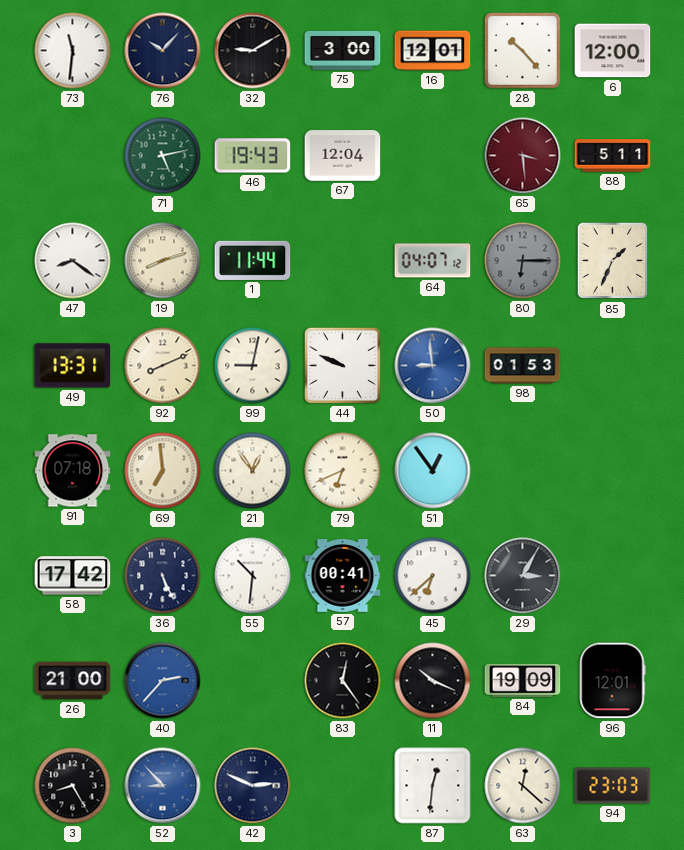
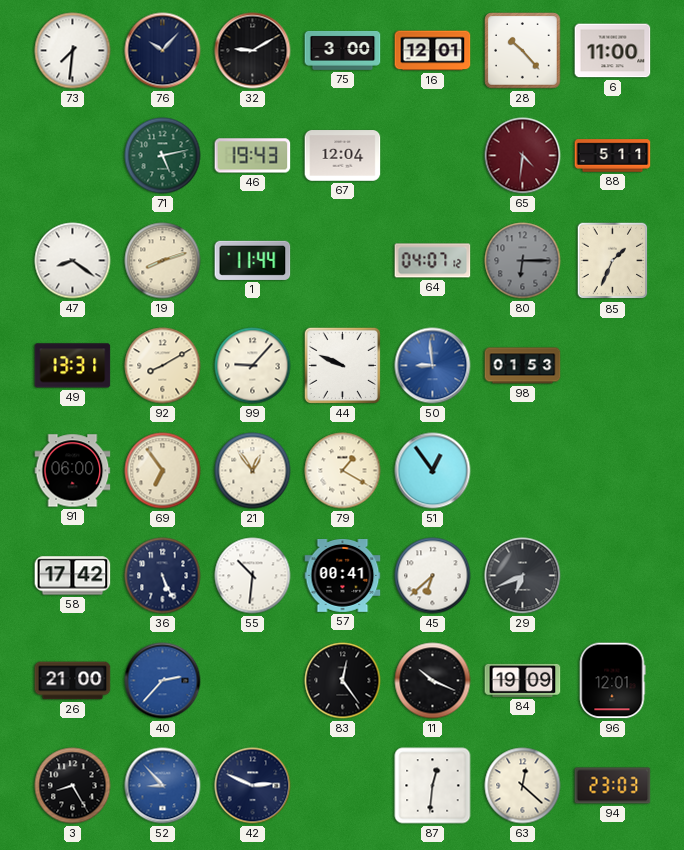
73: 11:31 -> 7:31
6: 12:00 -> 11:00
65: 3:29 -> 4:31
92: 8:11 -> 8:10
99: 9:02 -> 9:07
91: 07:18 -> 06:00
69: 6:59 -> 6:54
79: 6:41 -> 1:20
29: 3:05 -> 6:41
